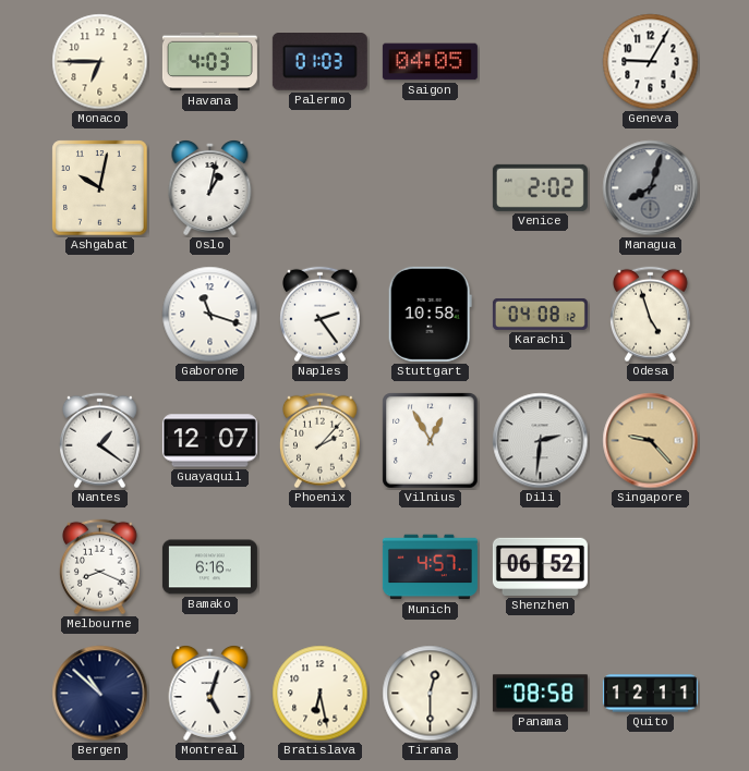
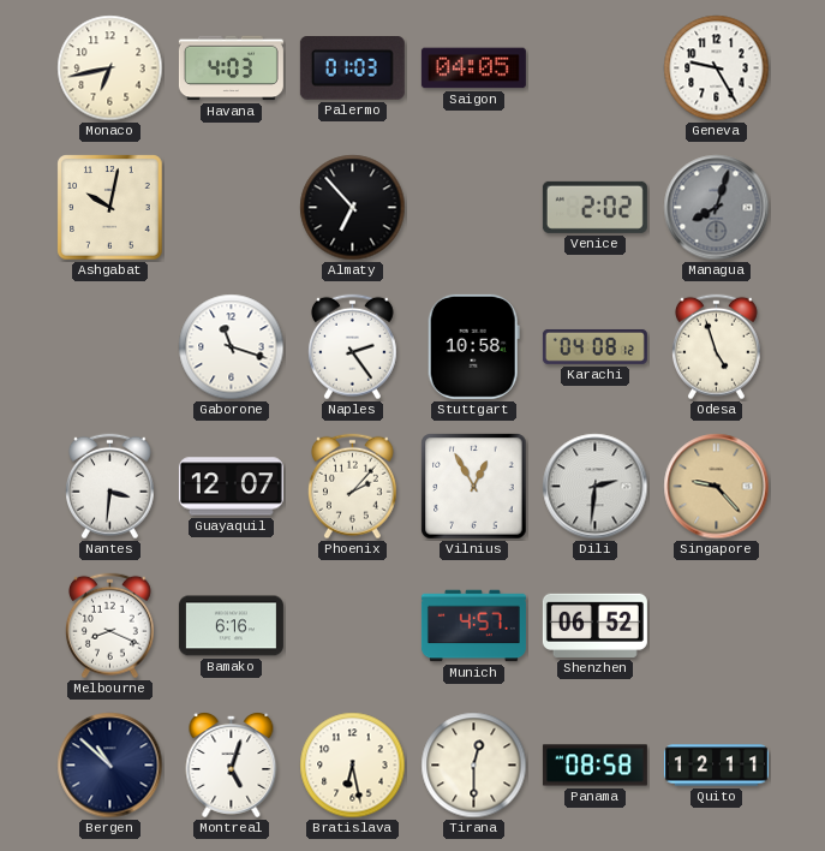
Monaco: 6:45 -> 6:43
Geneva: 9:05 -> 9:25
Oslo: 1:02 -> none
Almaty: none -> 6:53
Nantes: 1:21 -> 3:31
